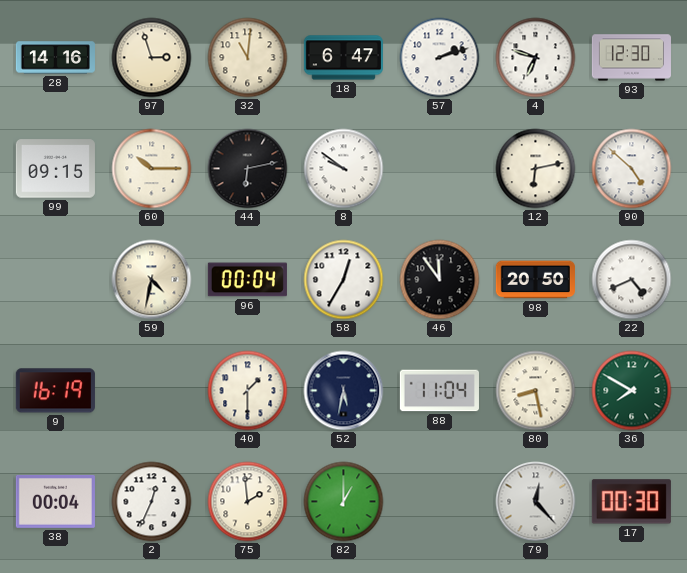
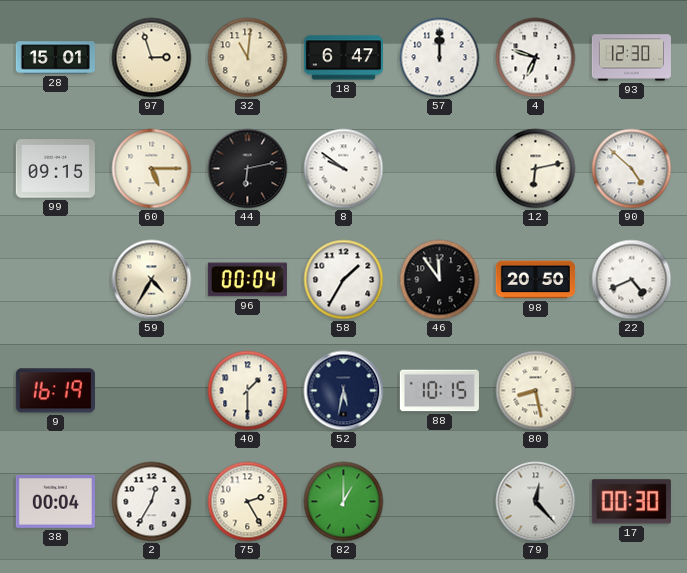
28: 14:16 -> 15:01
57: 2:12 -> 12:00
60: 10:15 -> 5:15
59: 4:32 -> 4:35
58: 12:35 -> 1:35
88: 11:04 -> 10:15
36: 7:50 -> none
2: 12:34 -> 12:35
75: 1:59 -> 2:25
